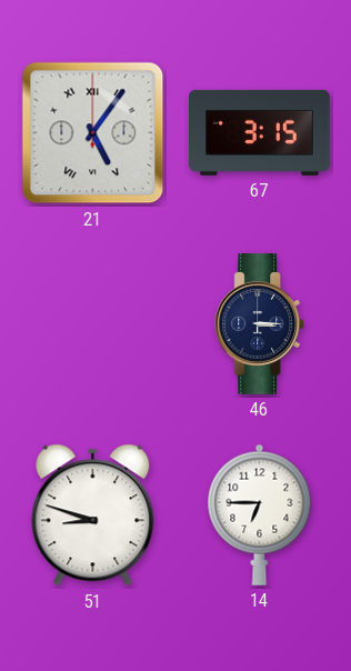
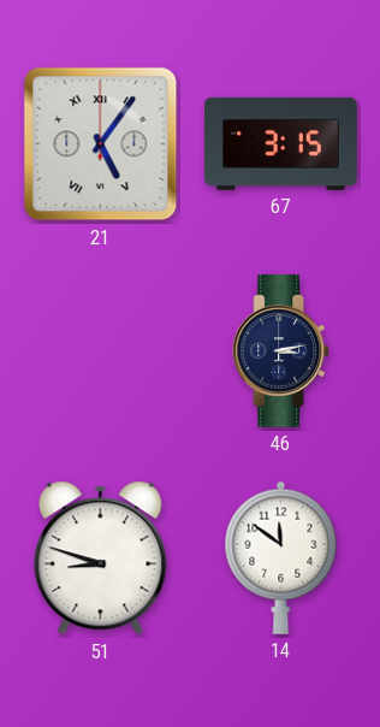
46: 3:15 -> 3:13
14: 6:45 -> 11:51
